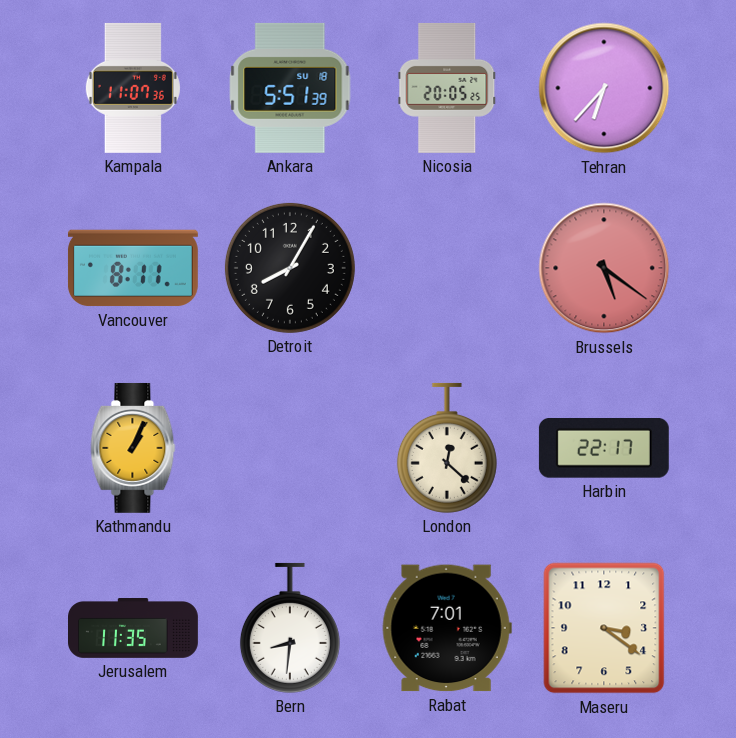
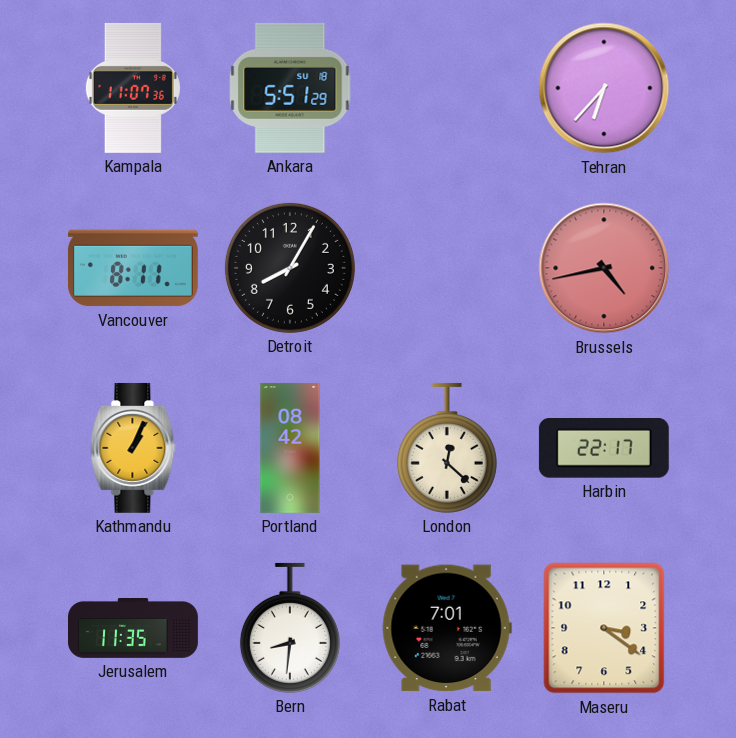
Ankara: 5:51:39 -> 5:51:29
Nicosia: 20:05 -> none
Brussels: 5:21 -> 4:43
Portland: none -> 08:42
